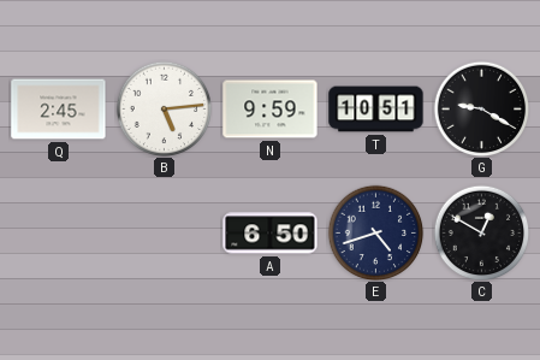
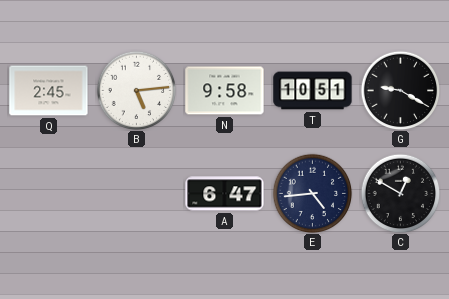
N: 9:59 -> 9:58
A: 6:50 -> 6:47
E: 4:42 -> 4:44
